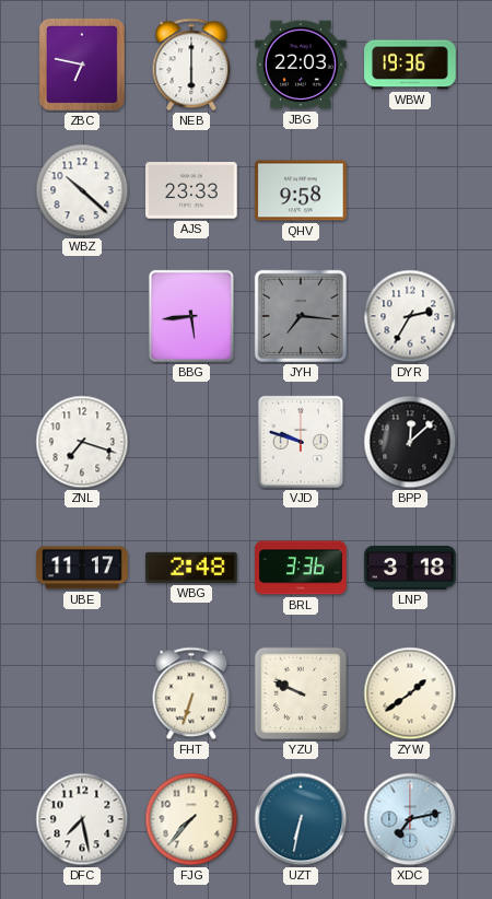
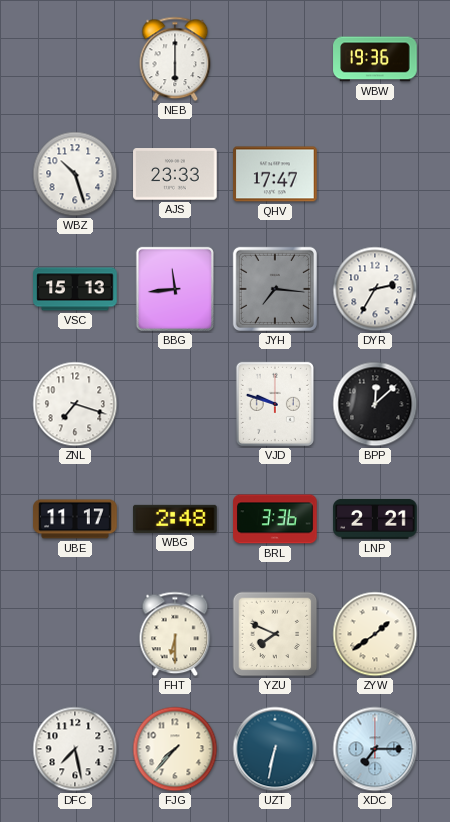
ZBC: 6:47 -> none
JBG: 22:03 -> none
WBZ: 10:22 -> 10:27
QHV: 9:58 -> 17:47
VSC: none -> 15:13
BBG: 5:44 -> 11:44
LNP: 3:18 -> 2:21
FHT: 6:33 -> 6:30
YZU: 9:49 -> 7:49
XDC: 7:13 -> 7:15
